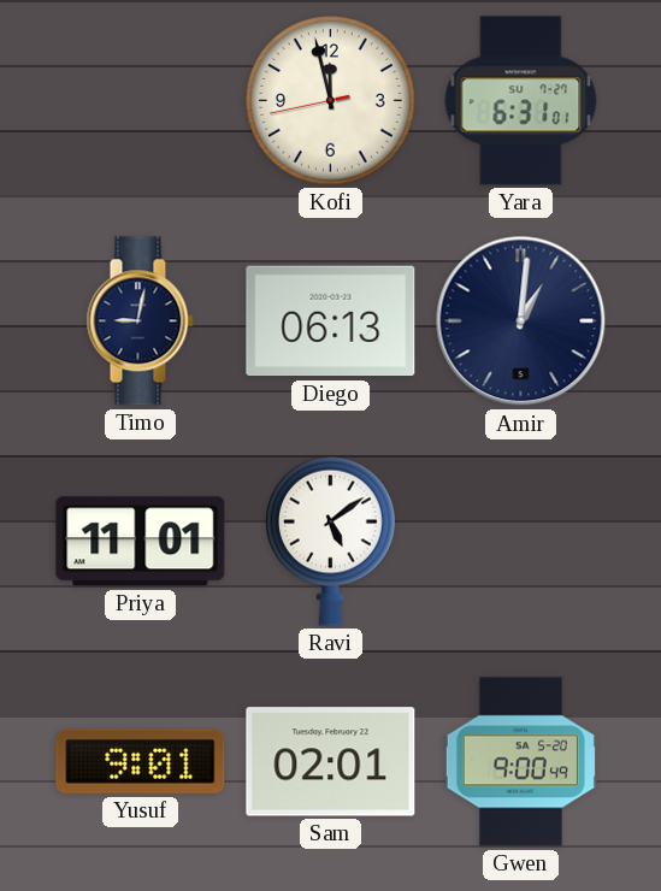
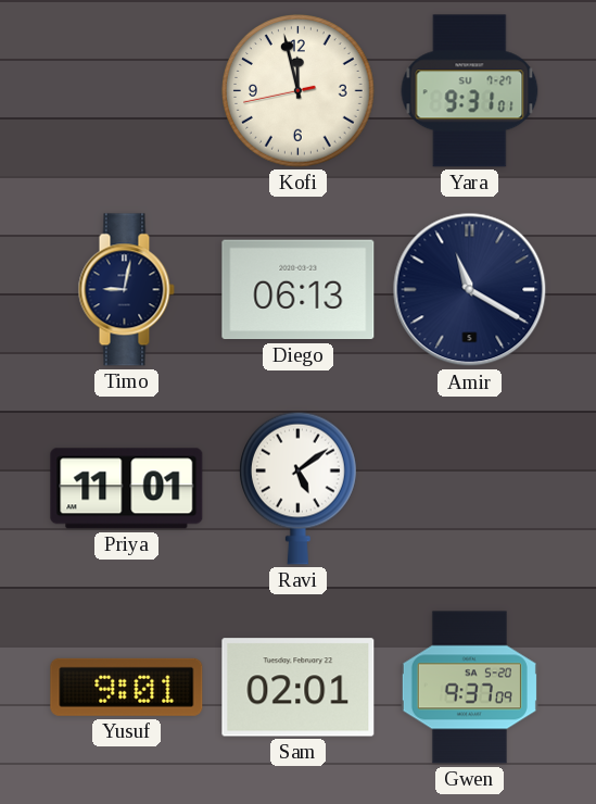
Yara: 6:31 -> 9:31
Amir: 1:01 -> 11:20
Gwen: 9:00 -> 9:37
